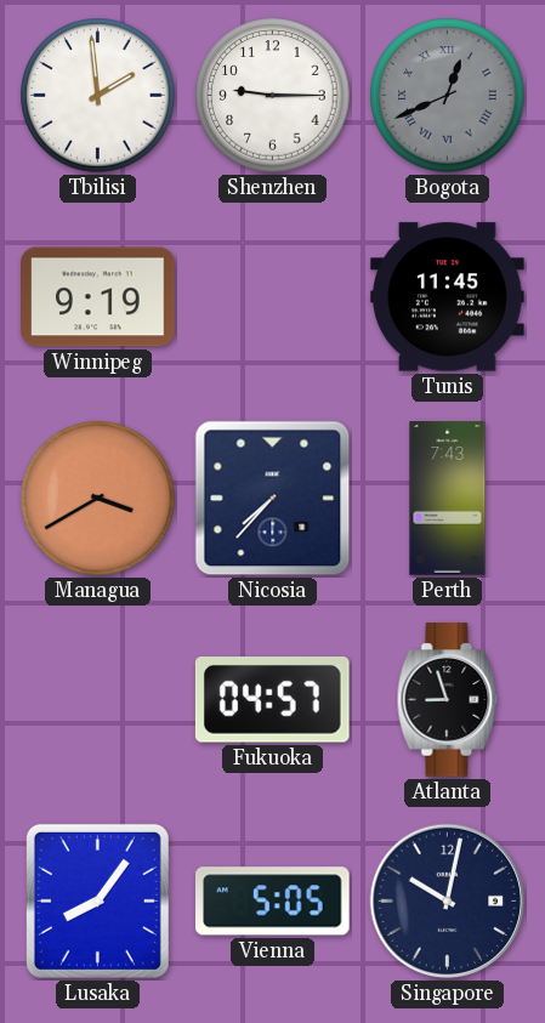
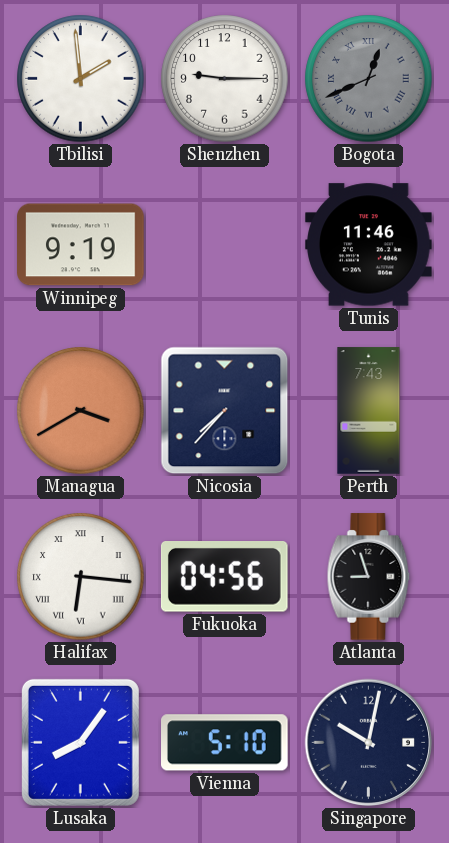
Tunis: 11:45 -> 11:46
Halifax: none -> 6:16
Fukuoka: 04:57 -> 04:56
Vienna: 5:05 -> 5:10
